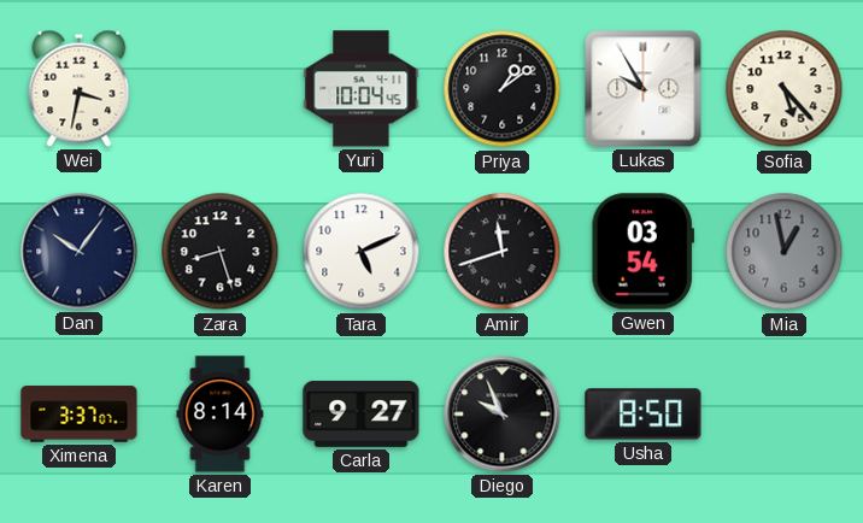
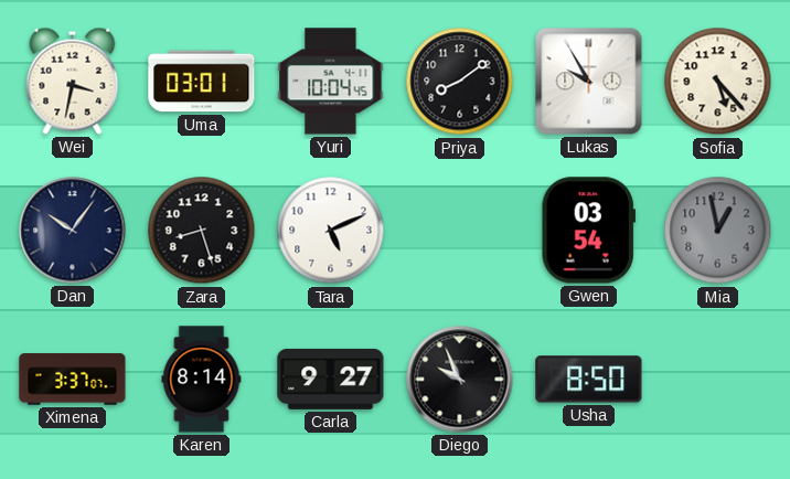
Uma: none -> 03:01
Priya: 1:09 -> 8:09
Amir: 11:42 -> none
